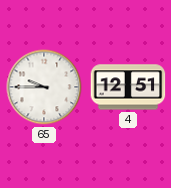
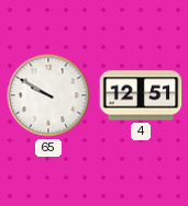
65: 9:45 -> 9:50
